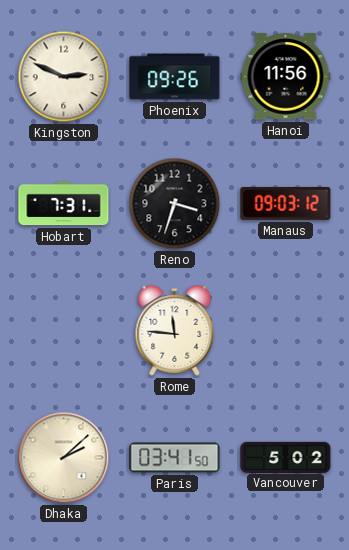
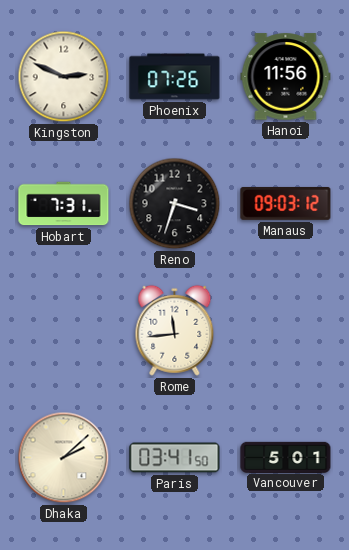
Phoenix: 09:26 -> 07:26
Rome: 11:46 -> 11:44
Vancouver: 5:02 -> 5:01
